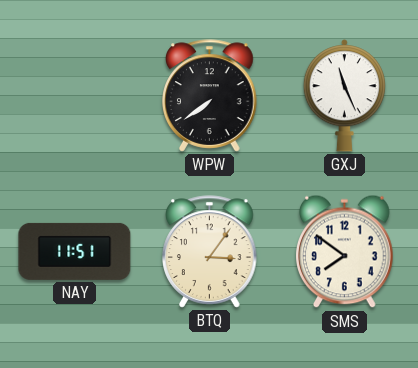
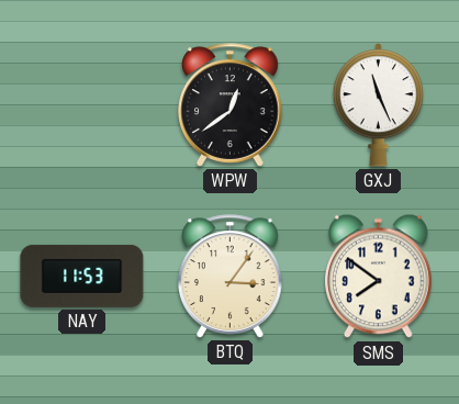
WPW: 7:39 -> 12:39
NAY: 11:51 -> 11:53
